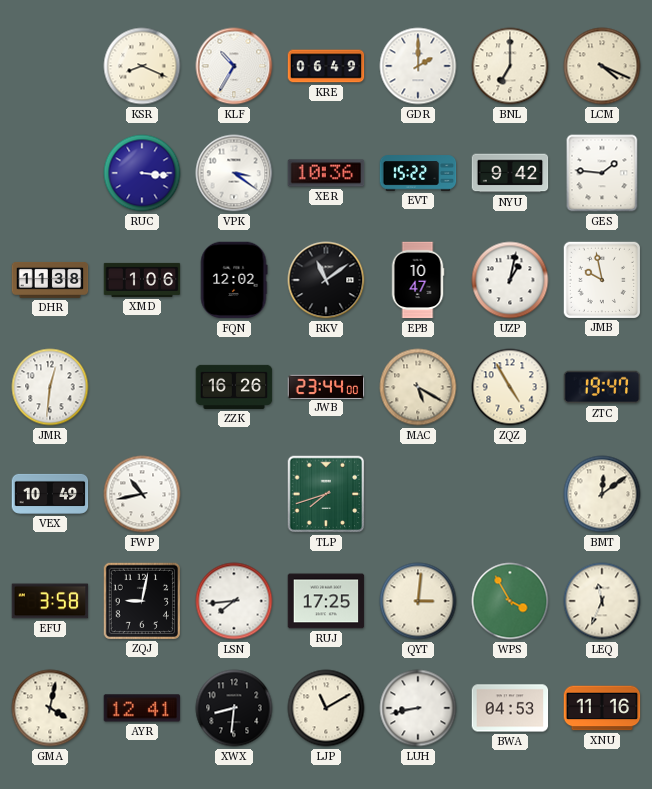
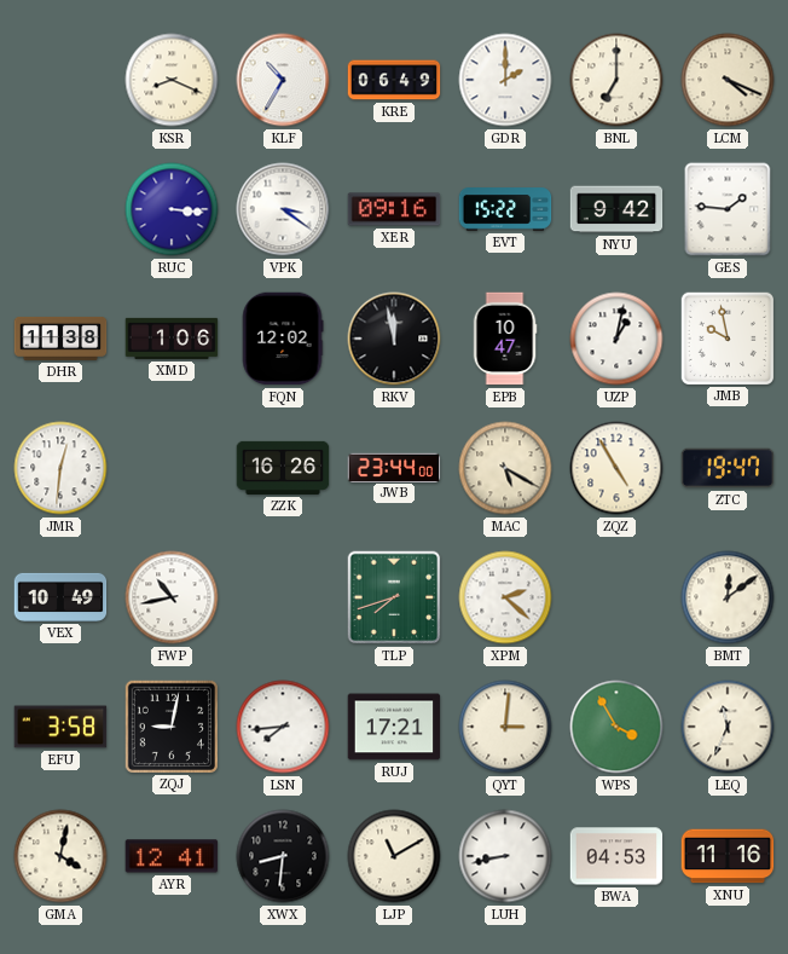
XER: 10:36 -> 09:16
RKV: 11:09 -> 11:58
XPM: none -> 2:22
RUJ: 17:25 -> 17:21
